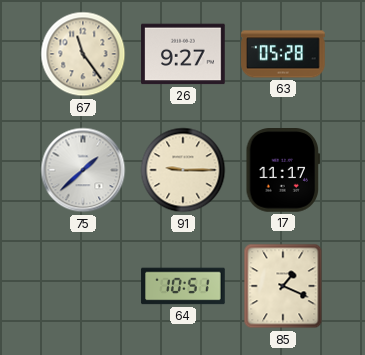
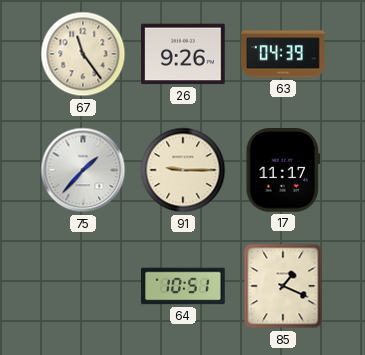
26: 9:27 -> 9:26
63: 05:28 -> 04:39
75: 1:38 -> 1:37
